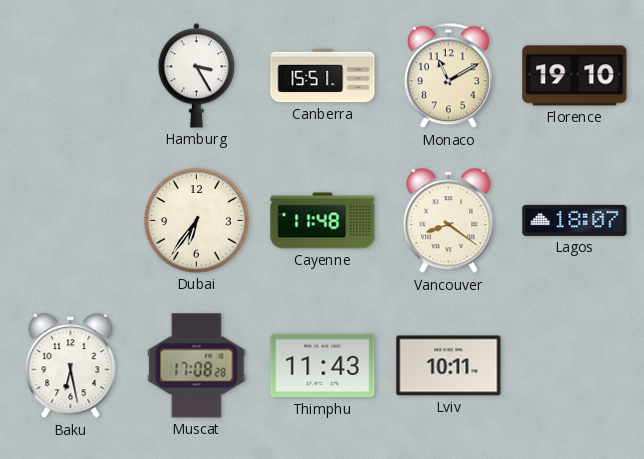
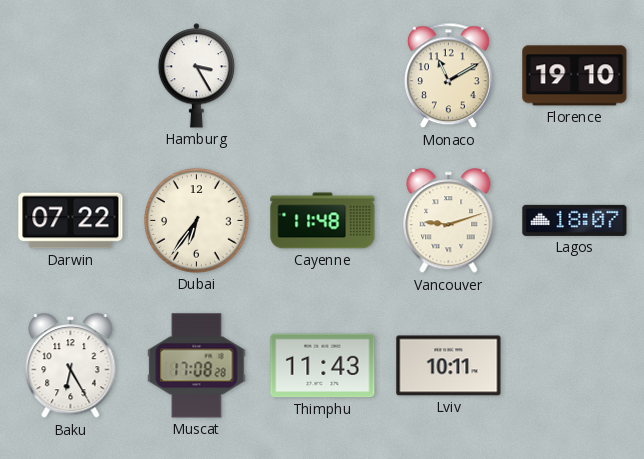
Canberra: 15:51 -> none
Darwin: none -> 07:22
Vancouver: 8:21 -> 9:12
Baku: 6:28 -> 6:25
